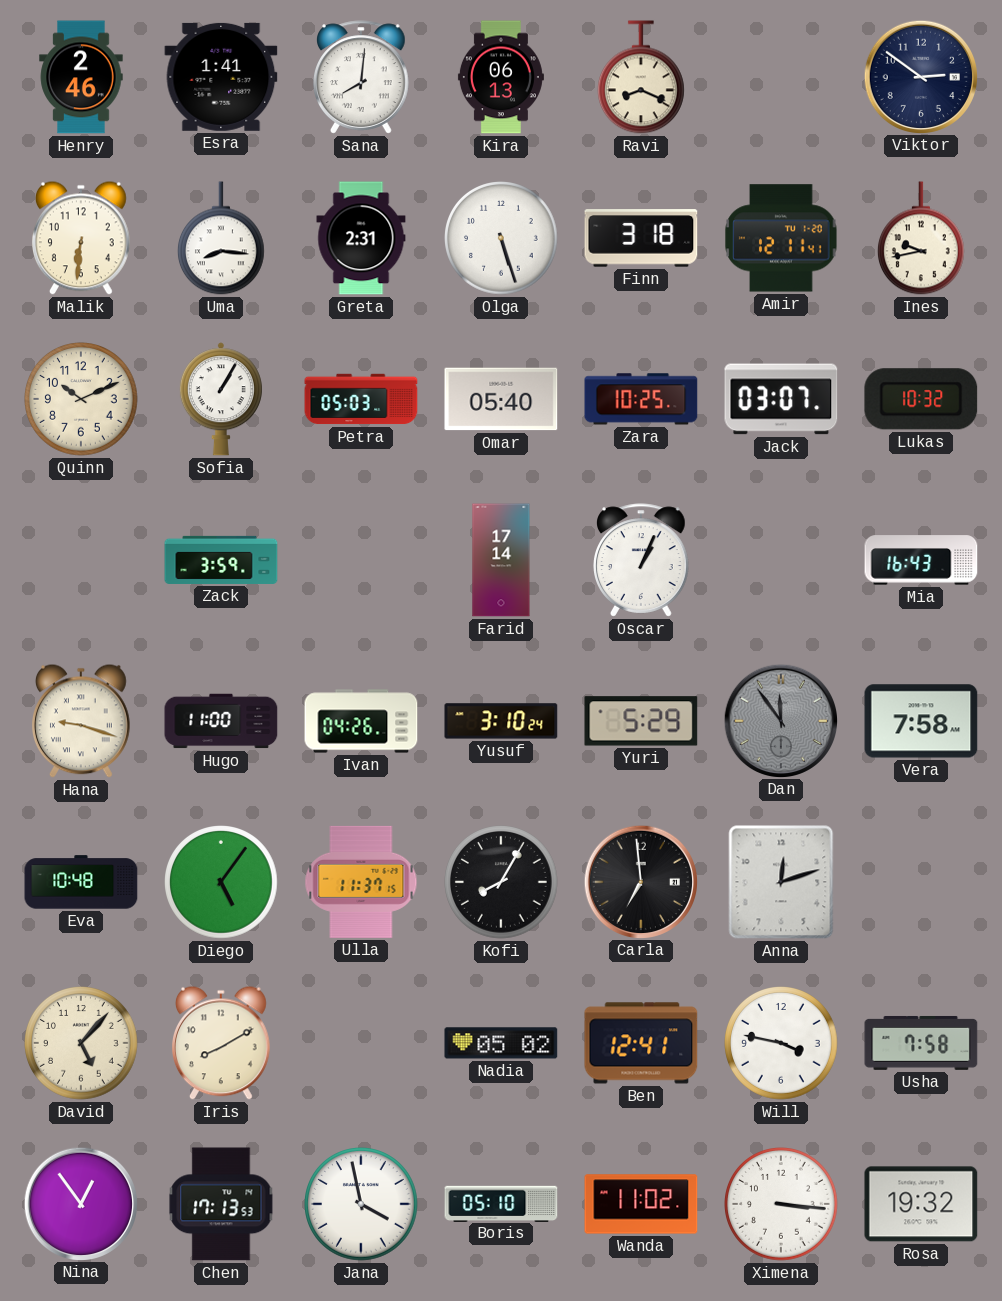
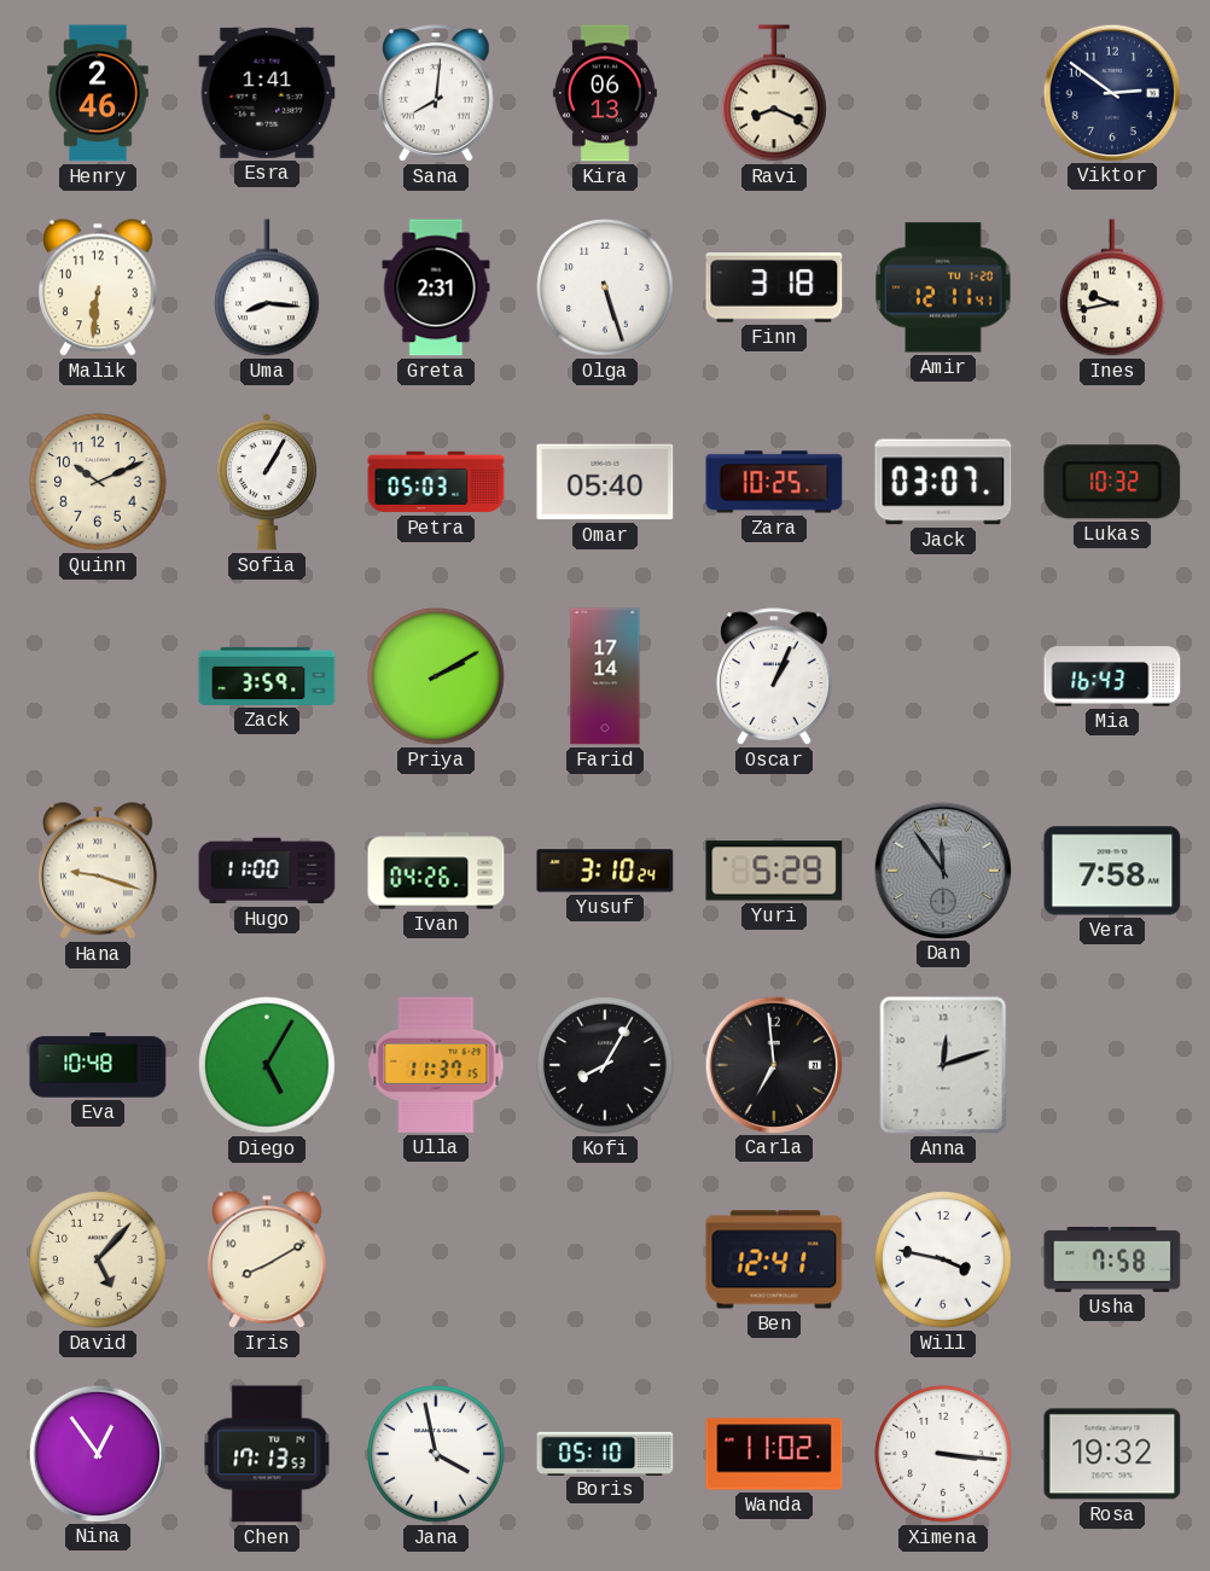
Priya: none -> 2:10
Diego: 5:06 -> 5:05
Nadia: 05:02 -> none
